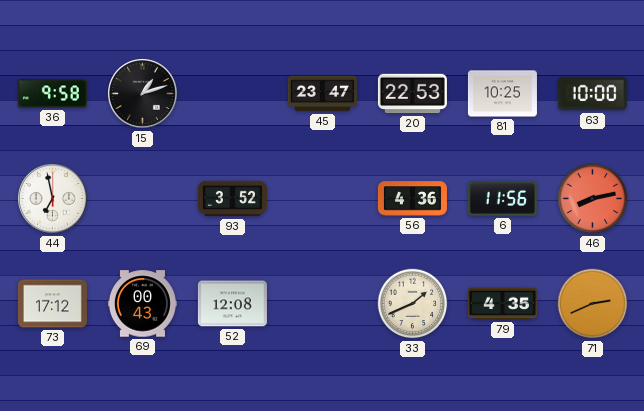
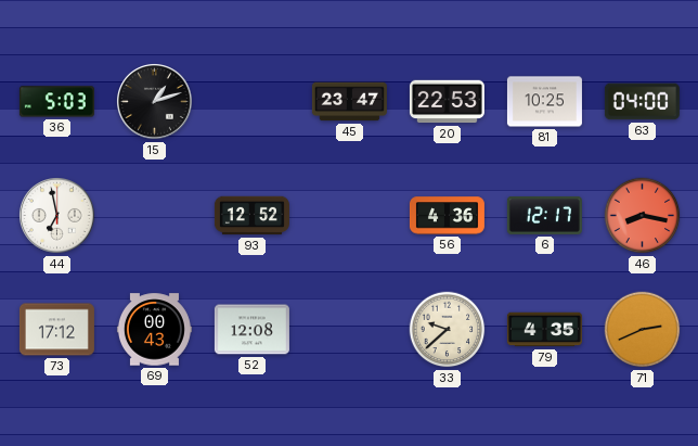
36: 9:58 -> 5:03
63: 10:00 -> 04:00
93: 3:52 -> 12:52
6: 11:56 -> 12:17
46: 8:13 -> 8:17
33: 1:41 -> 9:38
